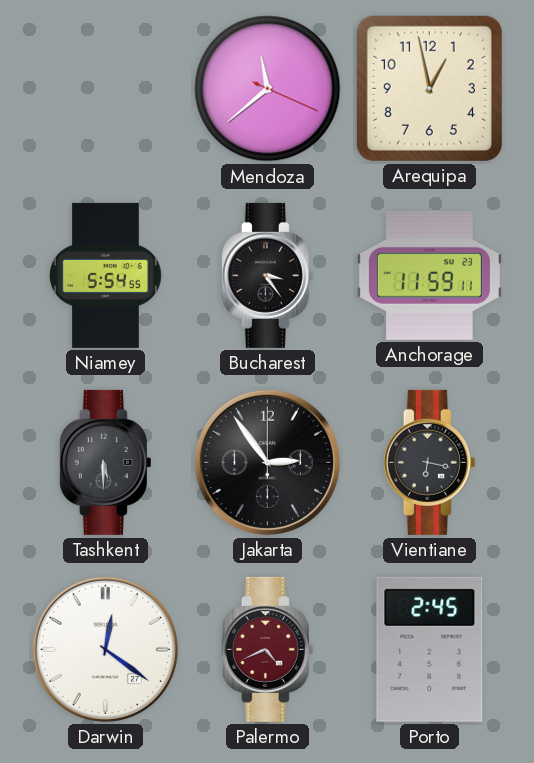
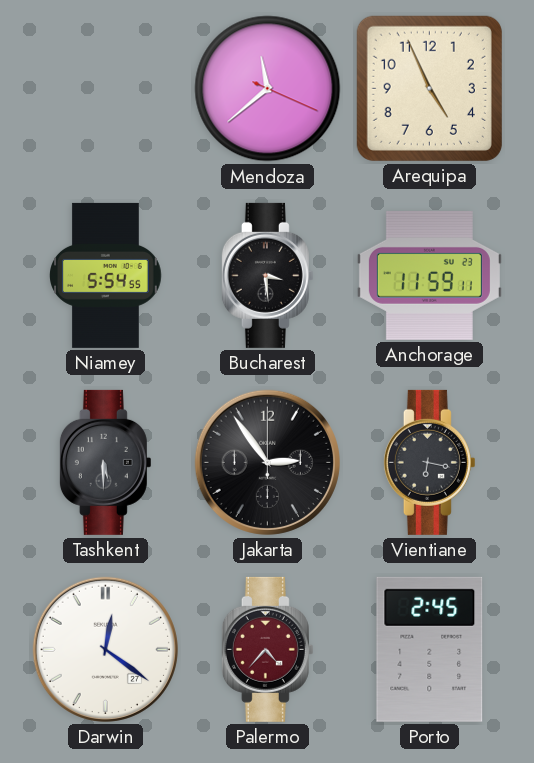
Arequipa: 12:58 -> 4:56
Bucharest: 3:24 -> 3:29
Palermo: 4:41 -> 4:37
